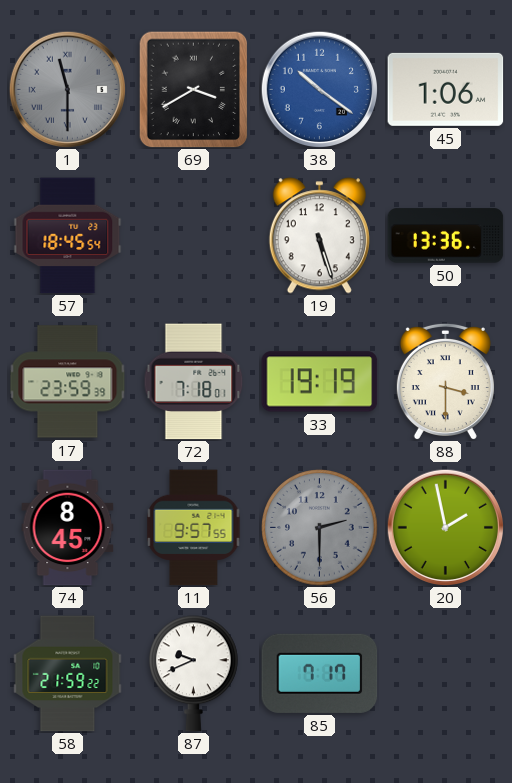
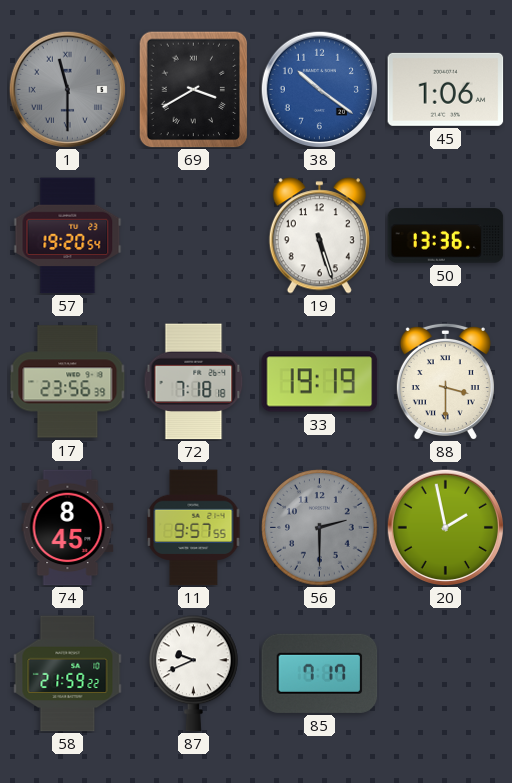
57: 18:45 -> 19:20
17: 23:59 -> 23:56
72: 7:18:01 -> 7:18:18
